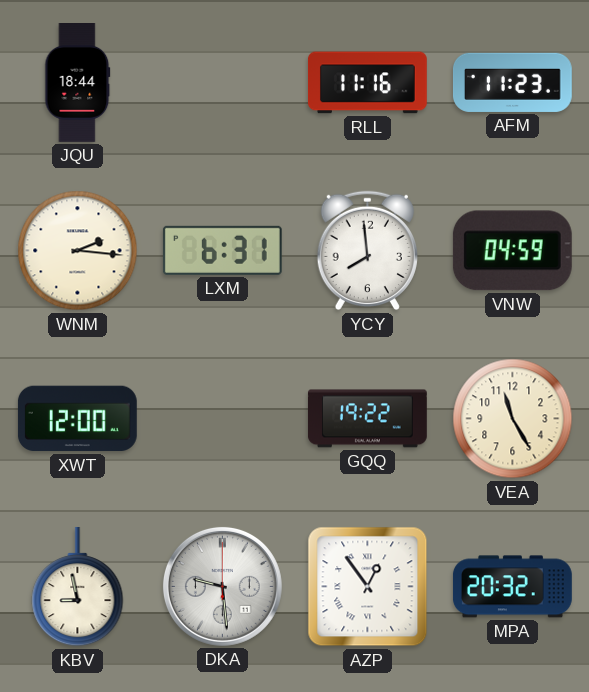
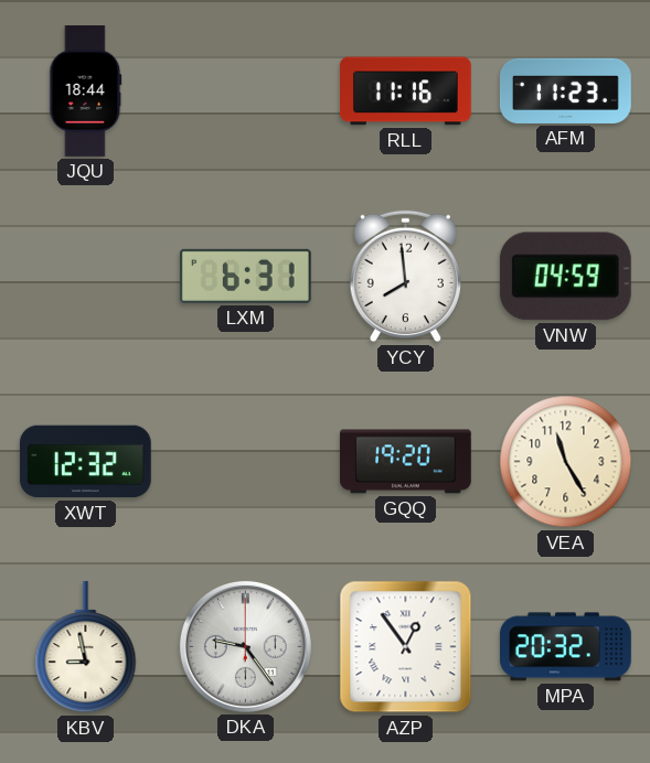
WNM: 2:16 -> none
XWT: 12:00 -> 12:32
GQQ: 19:22 -> 19:20
DKA: 9:29 -> 9:24
